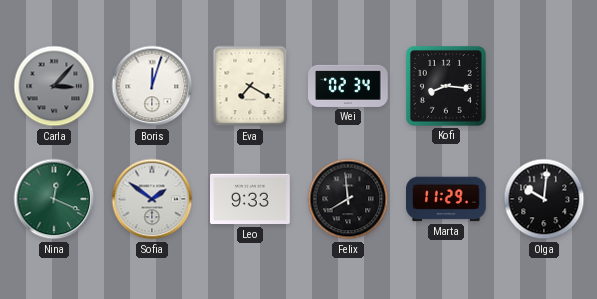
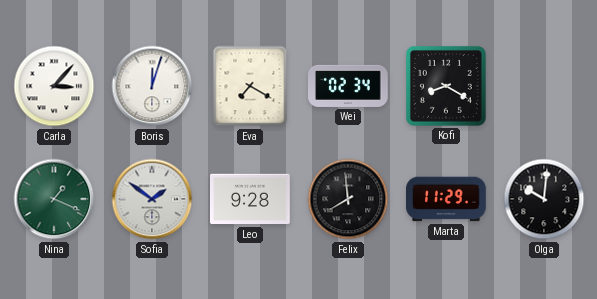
Carla dial: grey -> white
Kofi: 8:16 -> 8:20
Nina: 12:19 -> 1:19
Leo: 9:33 -> 9:28
